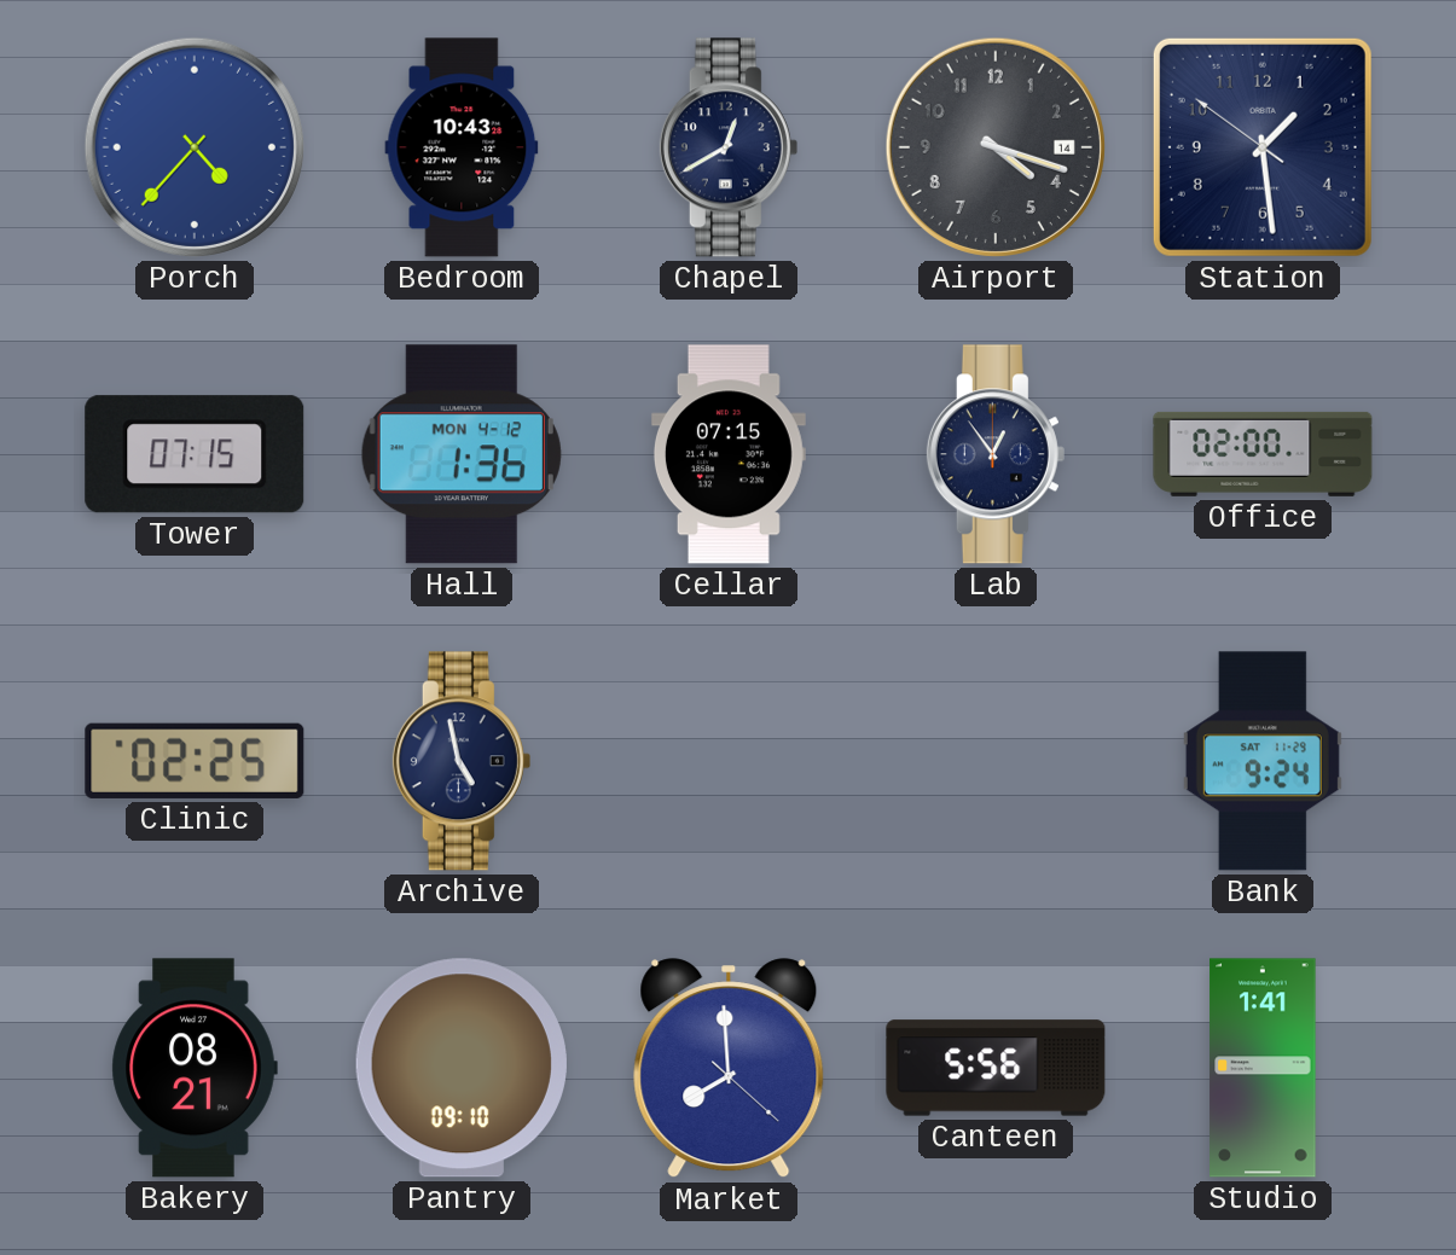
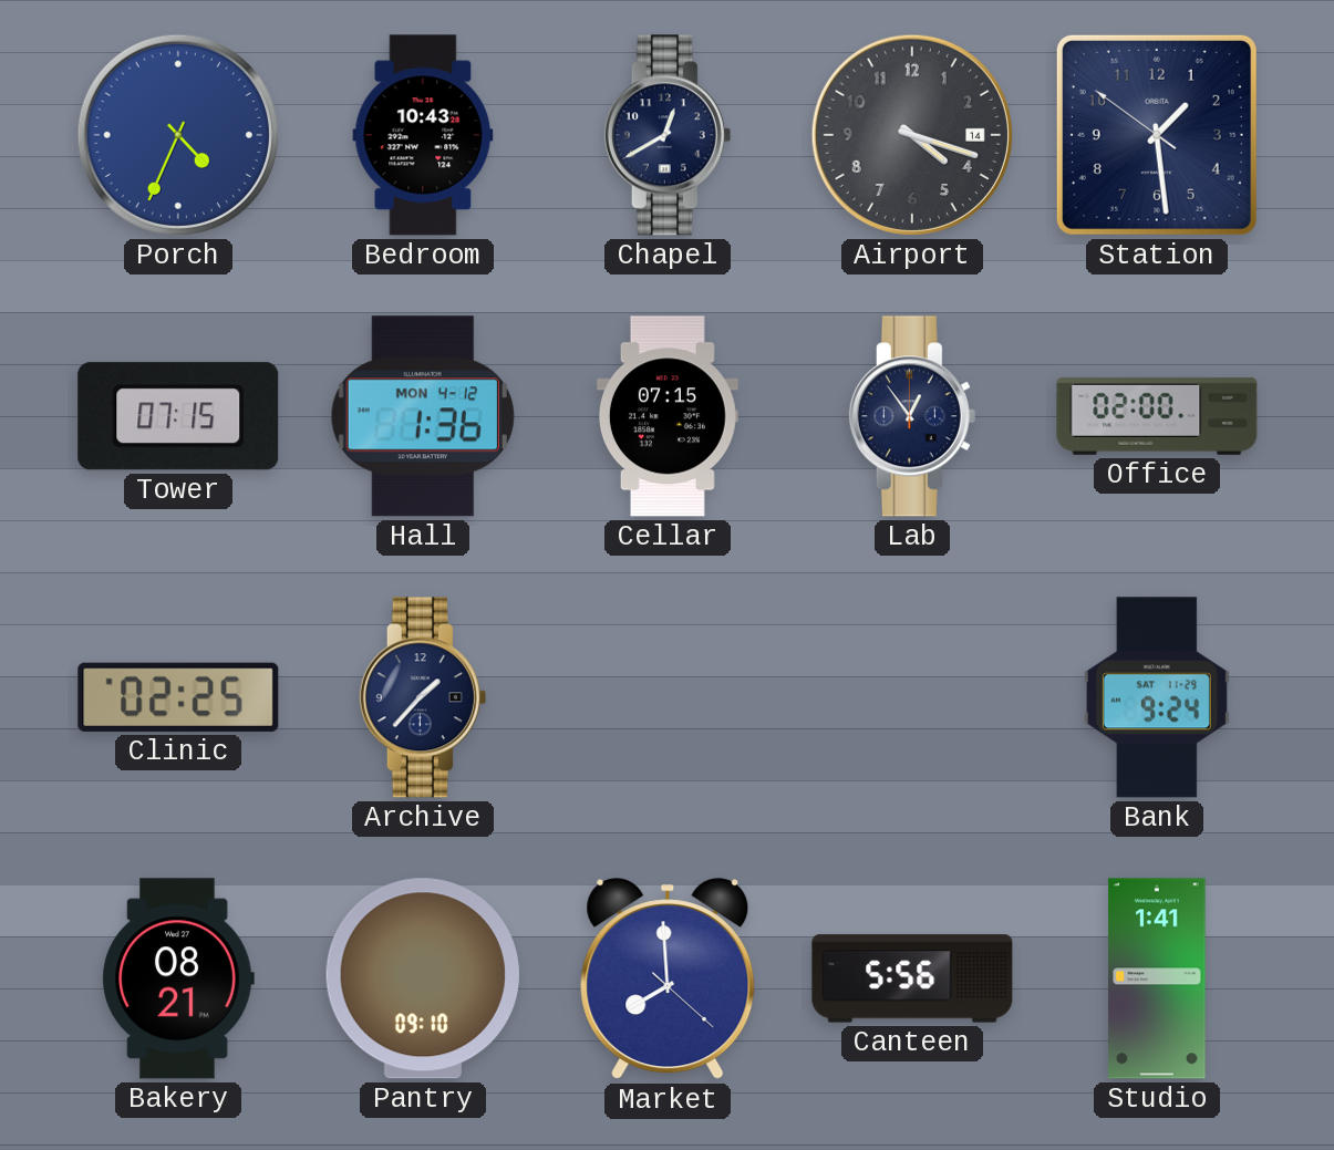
Porch: 4:37 -> 4:34
Archive: 4:58 -> 1:37
